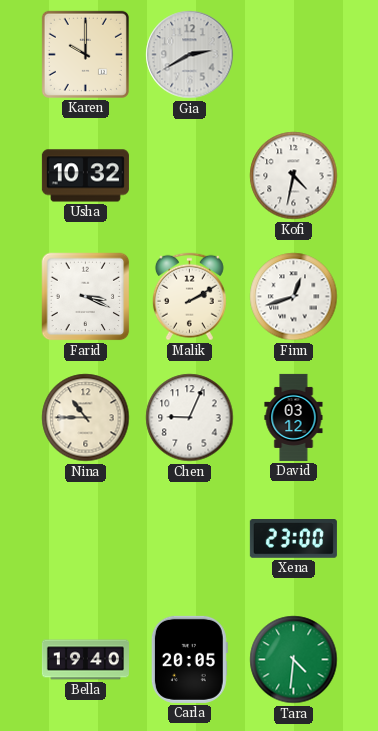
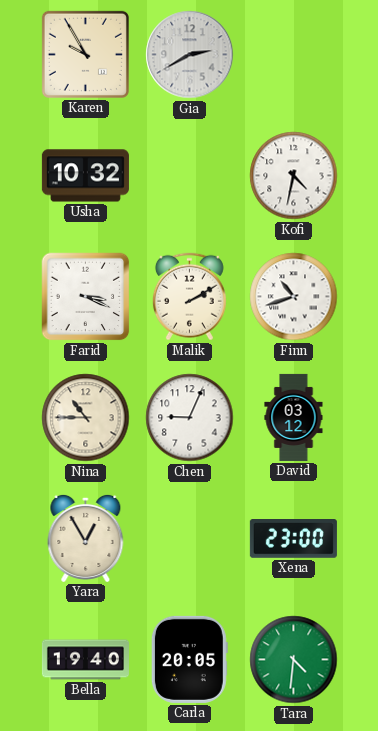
Karen: 10:00 -> 9:55
Finn: 12:42 -> 10:42
Yara: none -> 12:55
